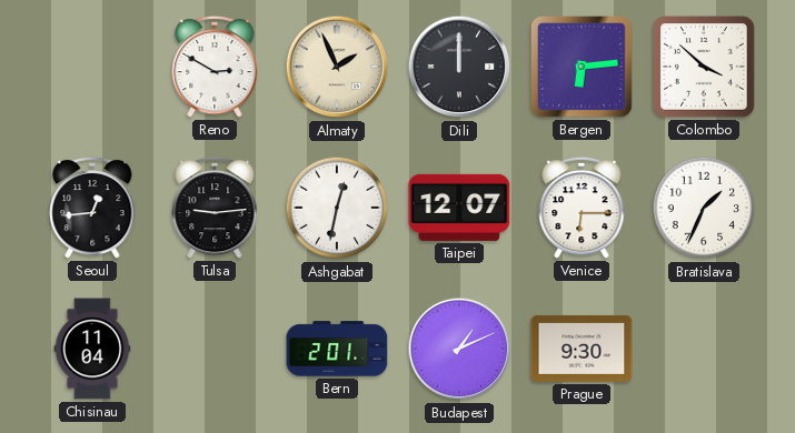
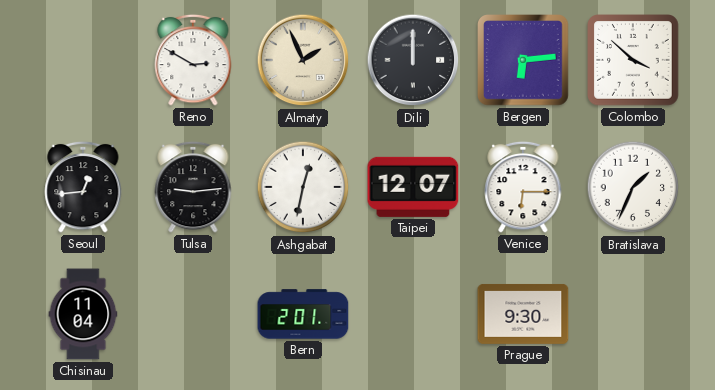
Budapest: 1:11 -> none
